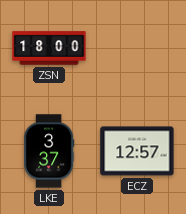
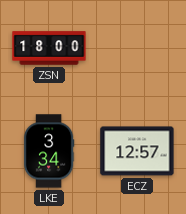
LKE: 3:37 -> 3:34
